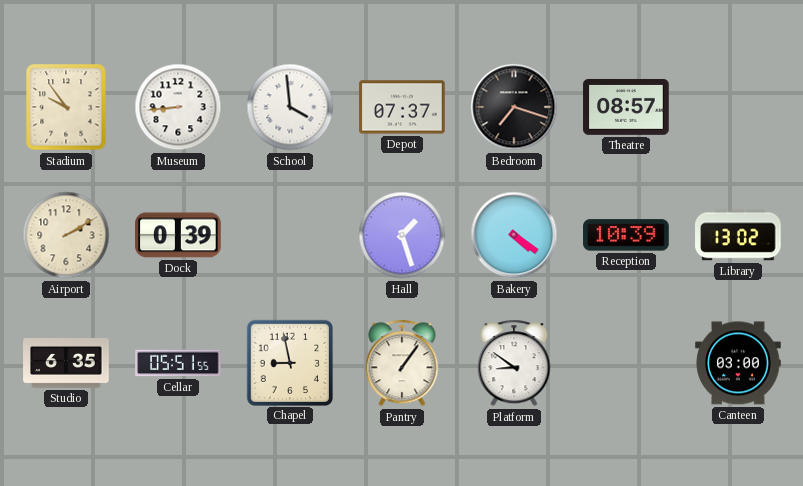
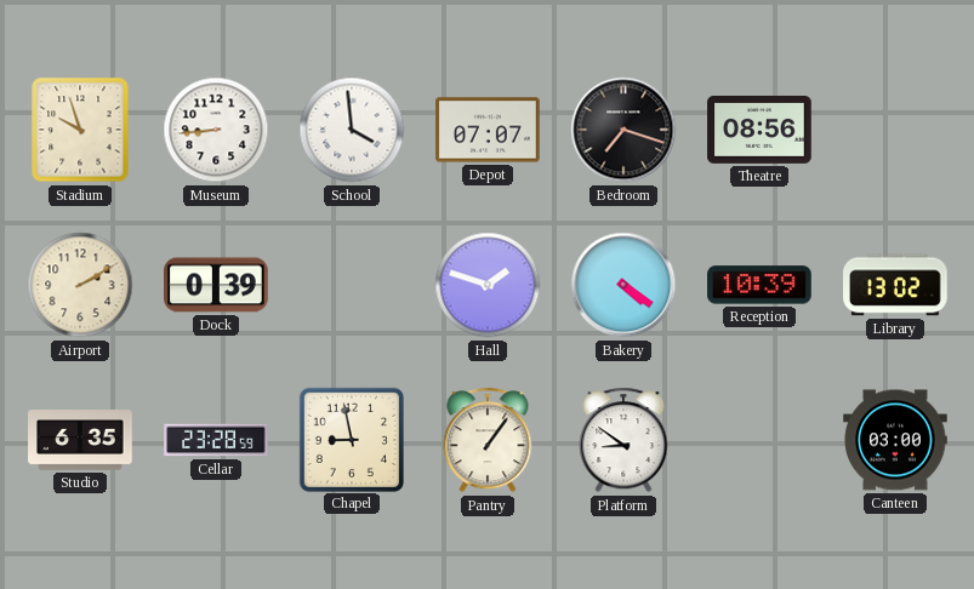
Stadium: 9:54 -> 9:57
Depot: 07:37 -> 07:07
Theatre: 08:57 -> 08:56
Hall: 1:27 -> 1:48
Cellar: 05:51 -> 23:28
